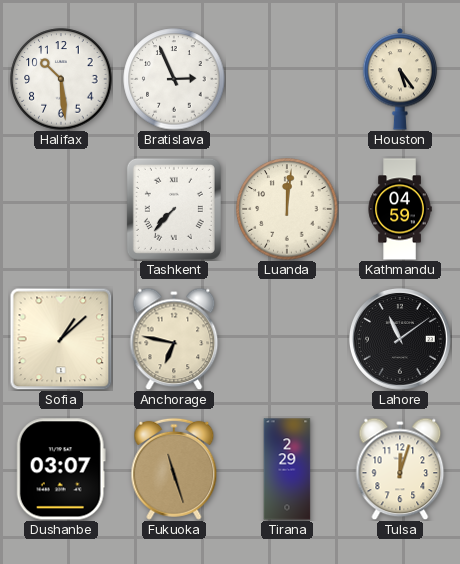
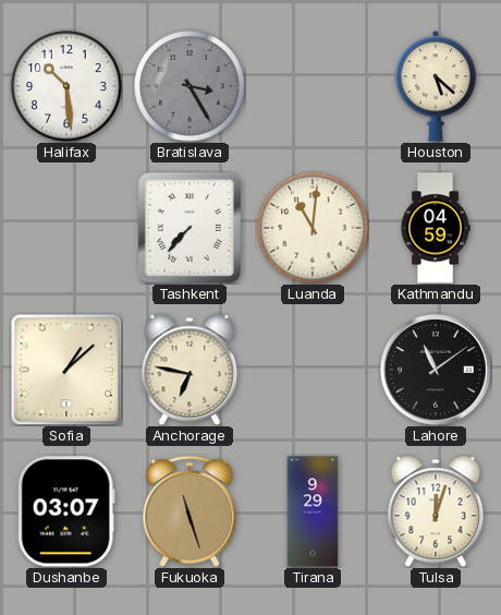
Bratislava: 2:56 -> 3:25
Bratislava dial: white -> grey
Houston: 5:24 -> 5:22
Luanda: 12:01 -> 11:01
Tirana: 2:29 -> 9:29
